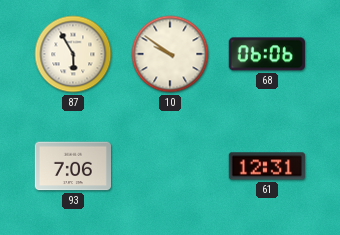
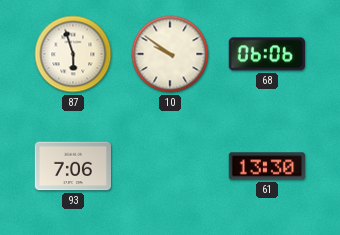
87: 5:55 -> 5:57
61: 12:31 -> 13:30
